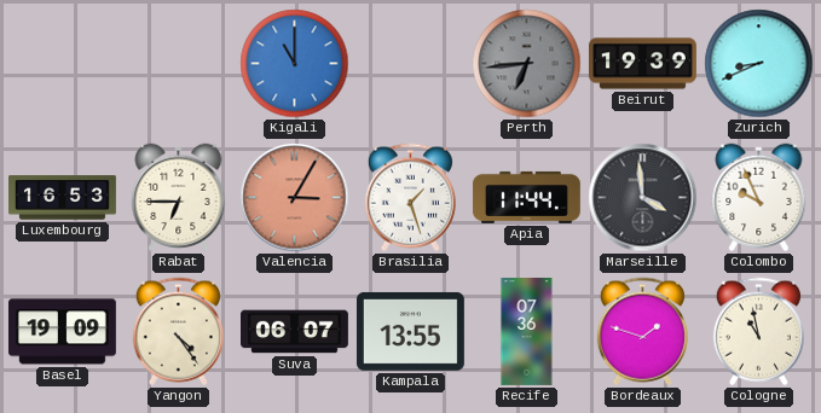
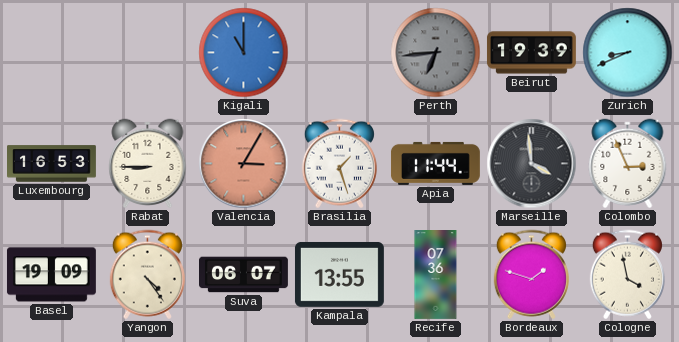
Rabat: 6:45 -> 8:45
Colombo: 9:56 -> 2:56
Cologne: 10:58 -> 3:58
